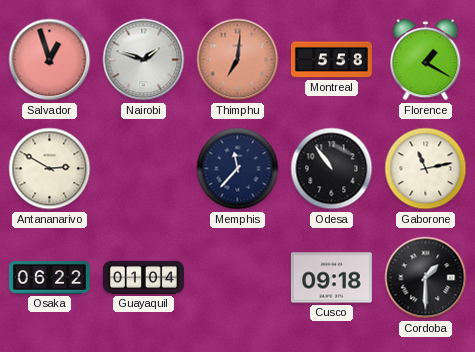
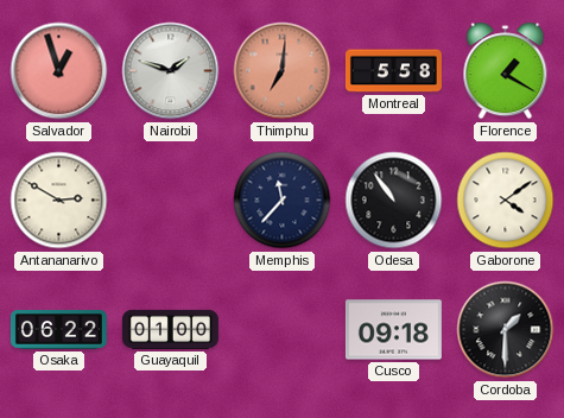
Gaborone: 11:13 -> 4:09
Guayaquil: 01:04 -> 01:00
